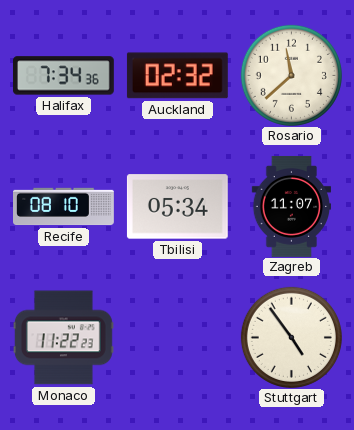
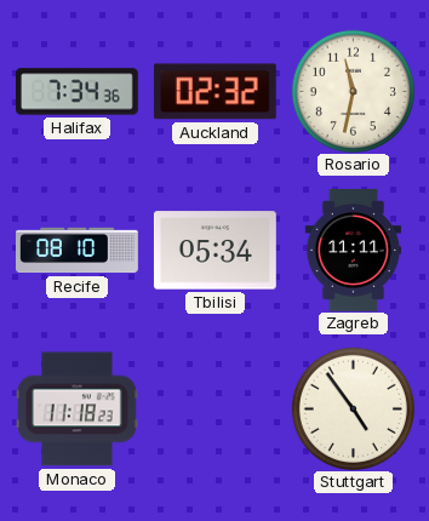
Rosario: 11:38 -> 11:32
Zagreb: 11:07 -> 11:11
Monaco: 11:22 -> 11:18
